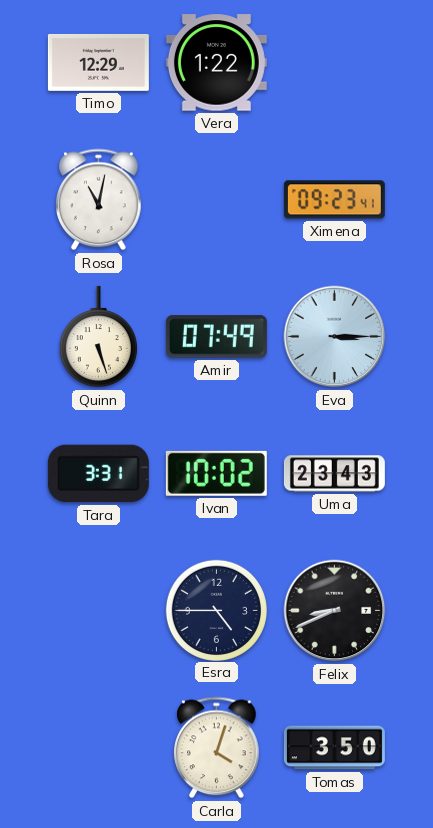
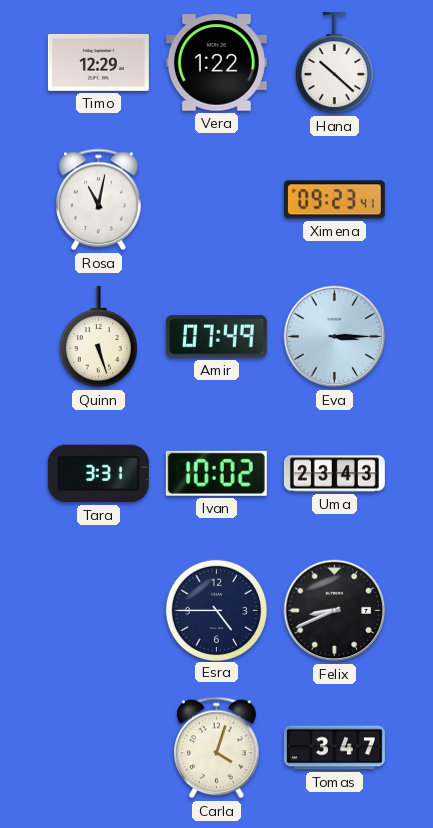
Hana: none -> 10:22
Tomas: 3:50 -> 3:47
